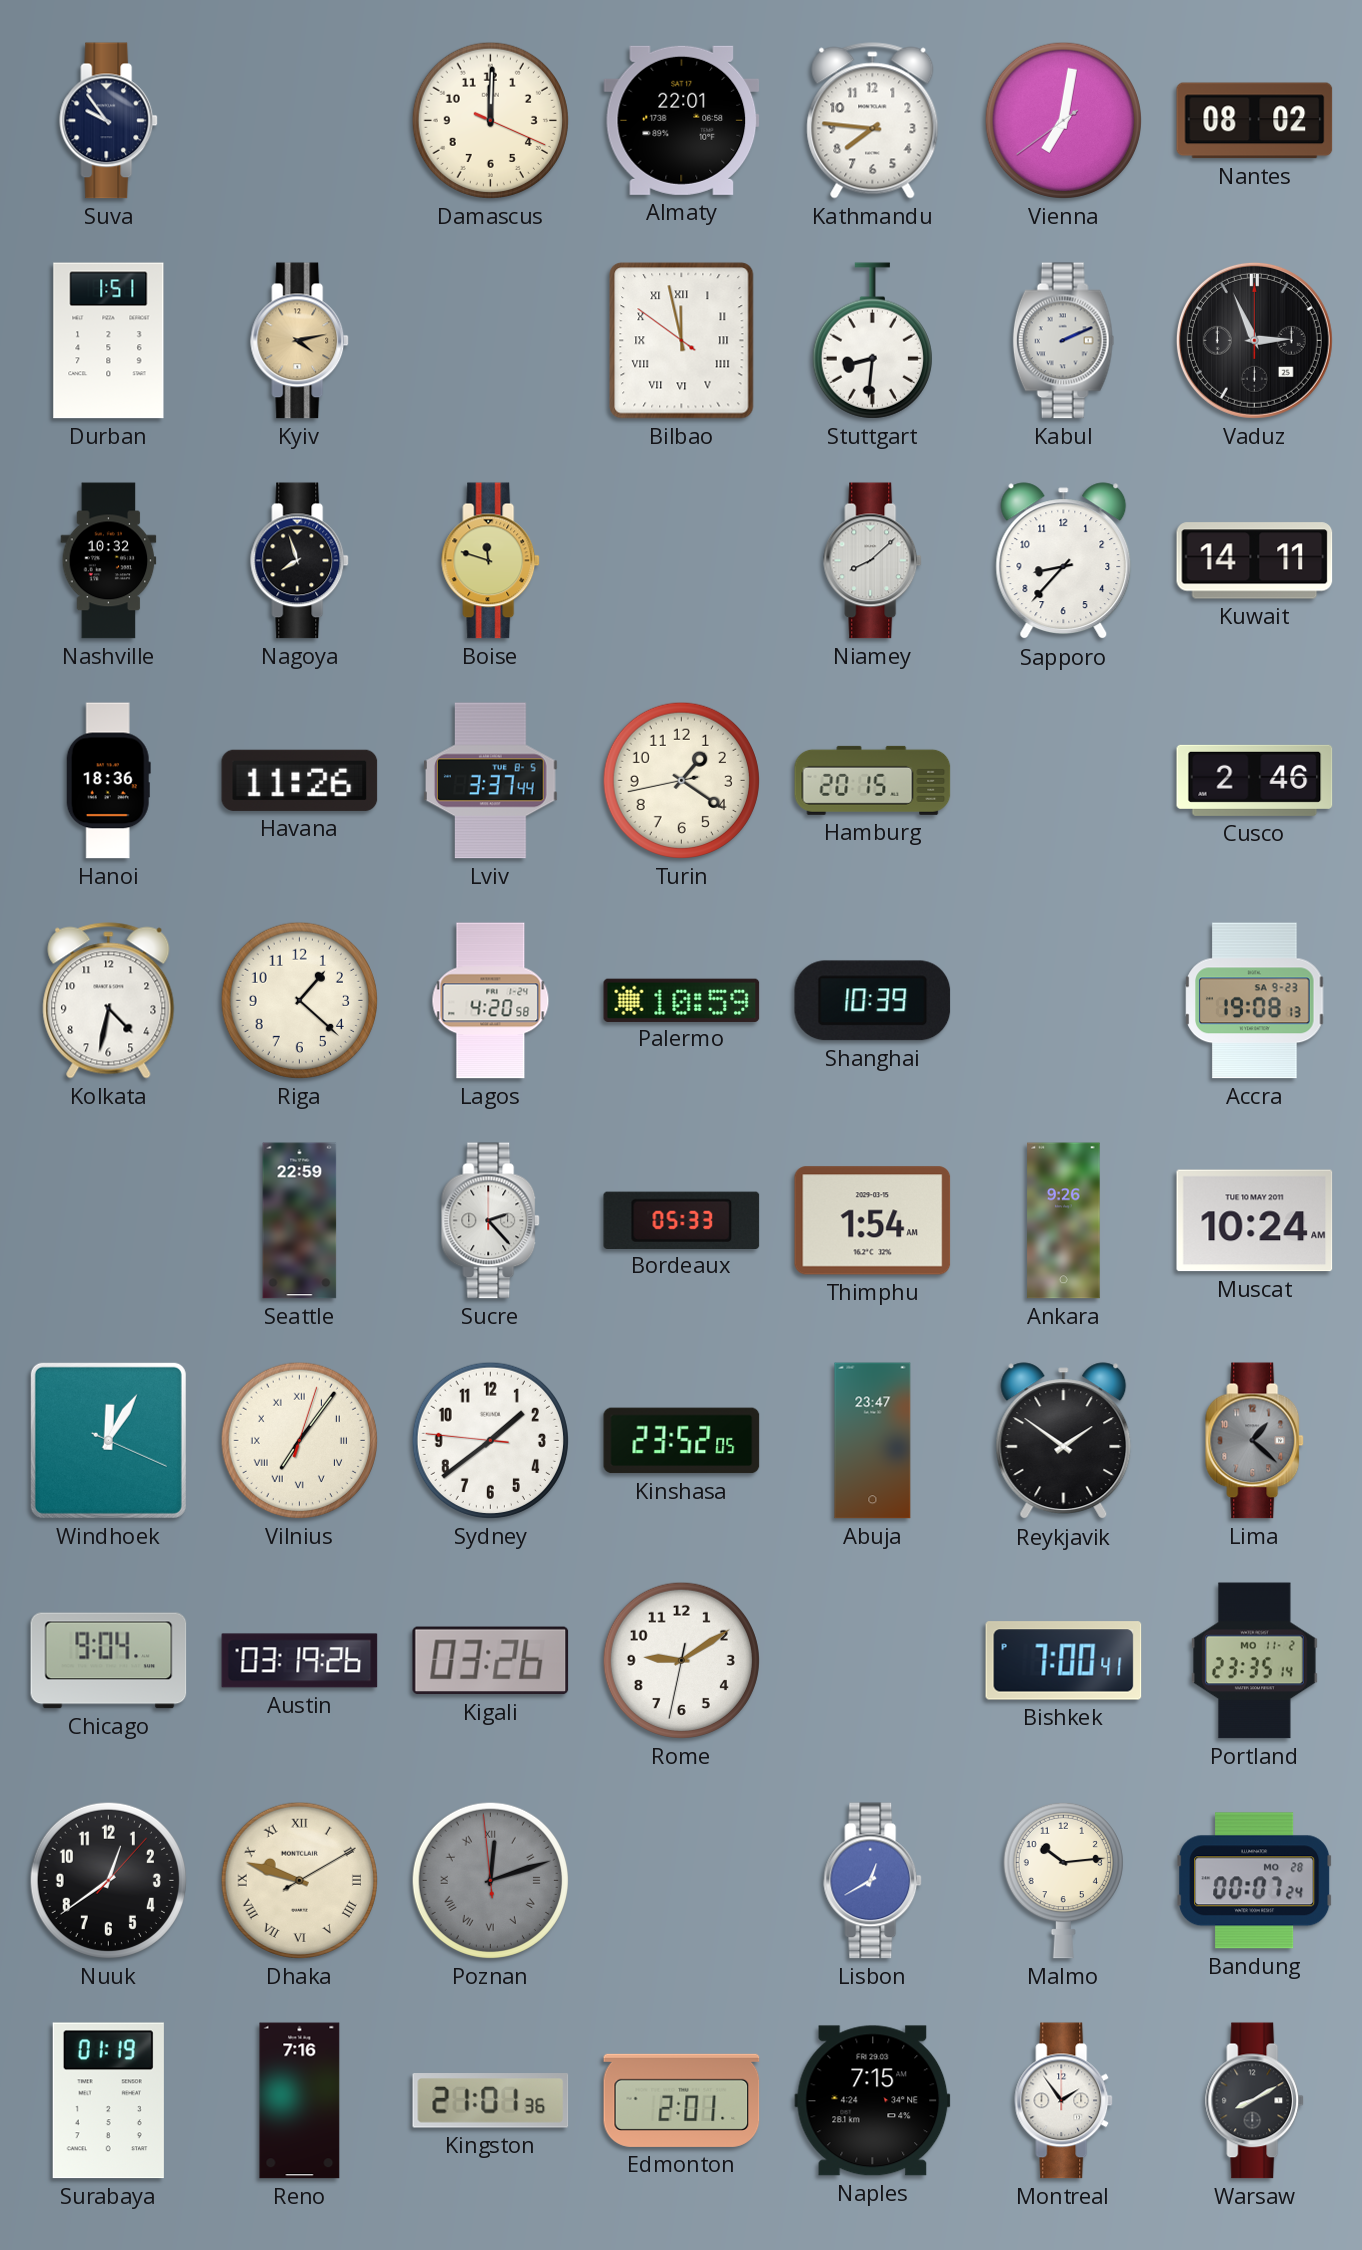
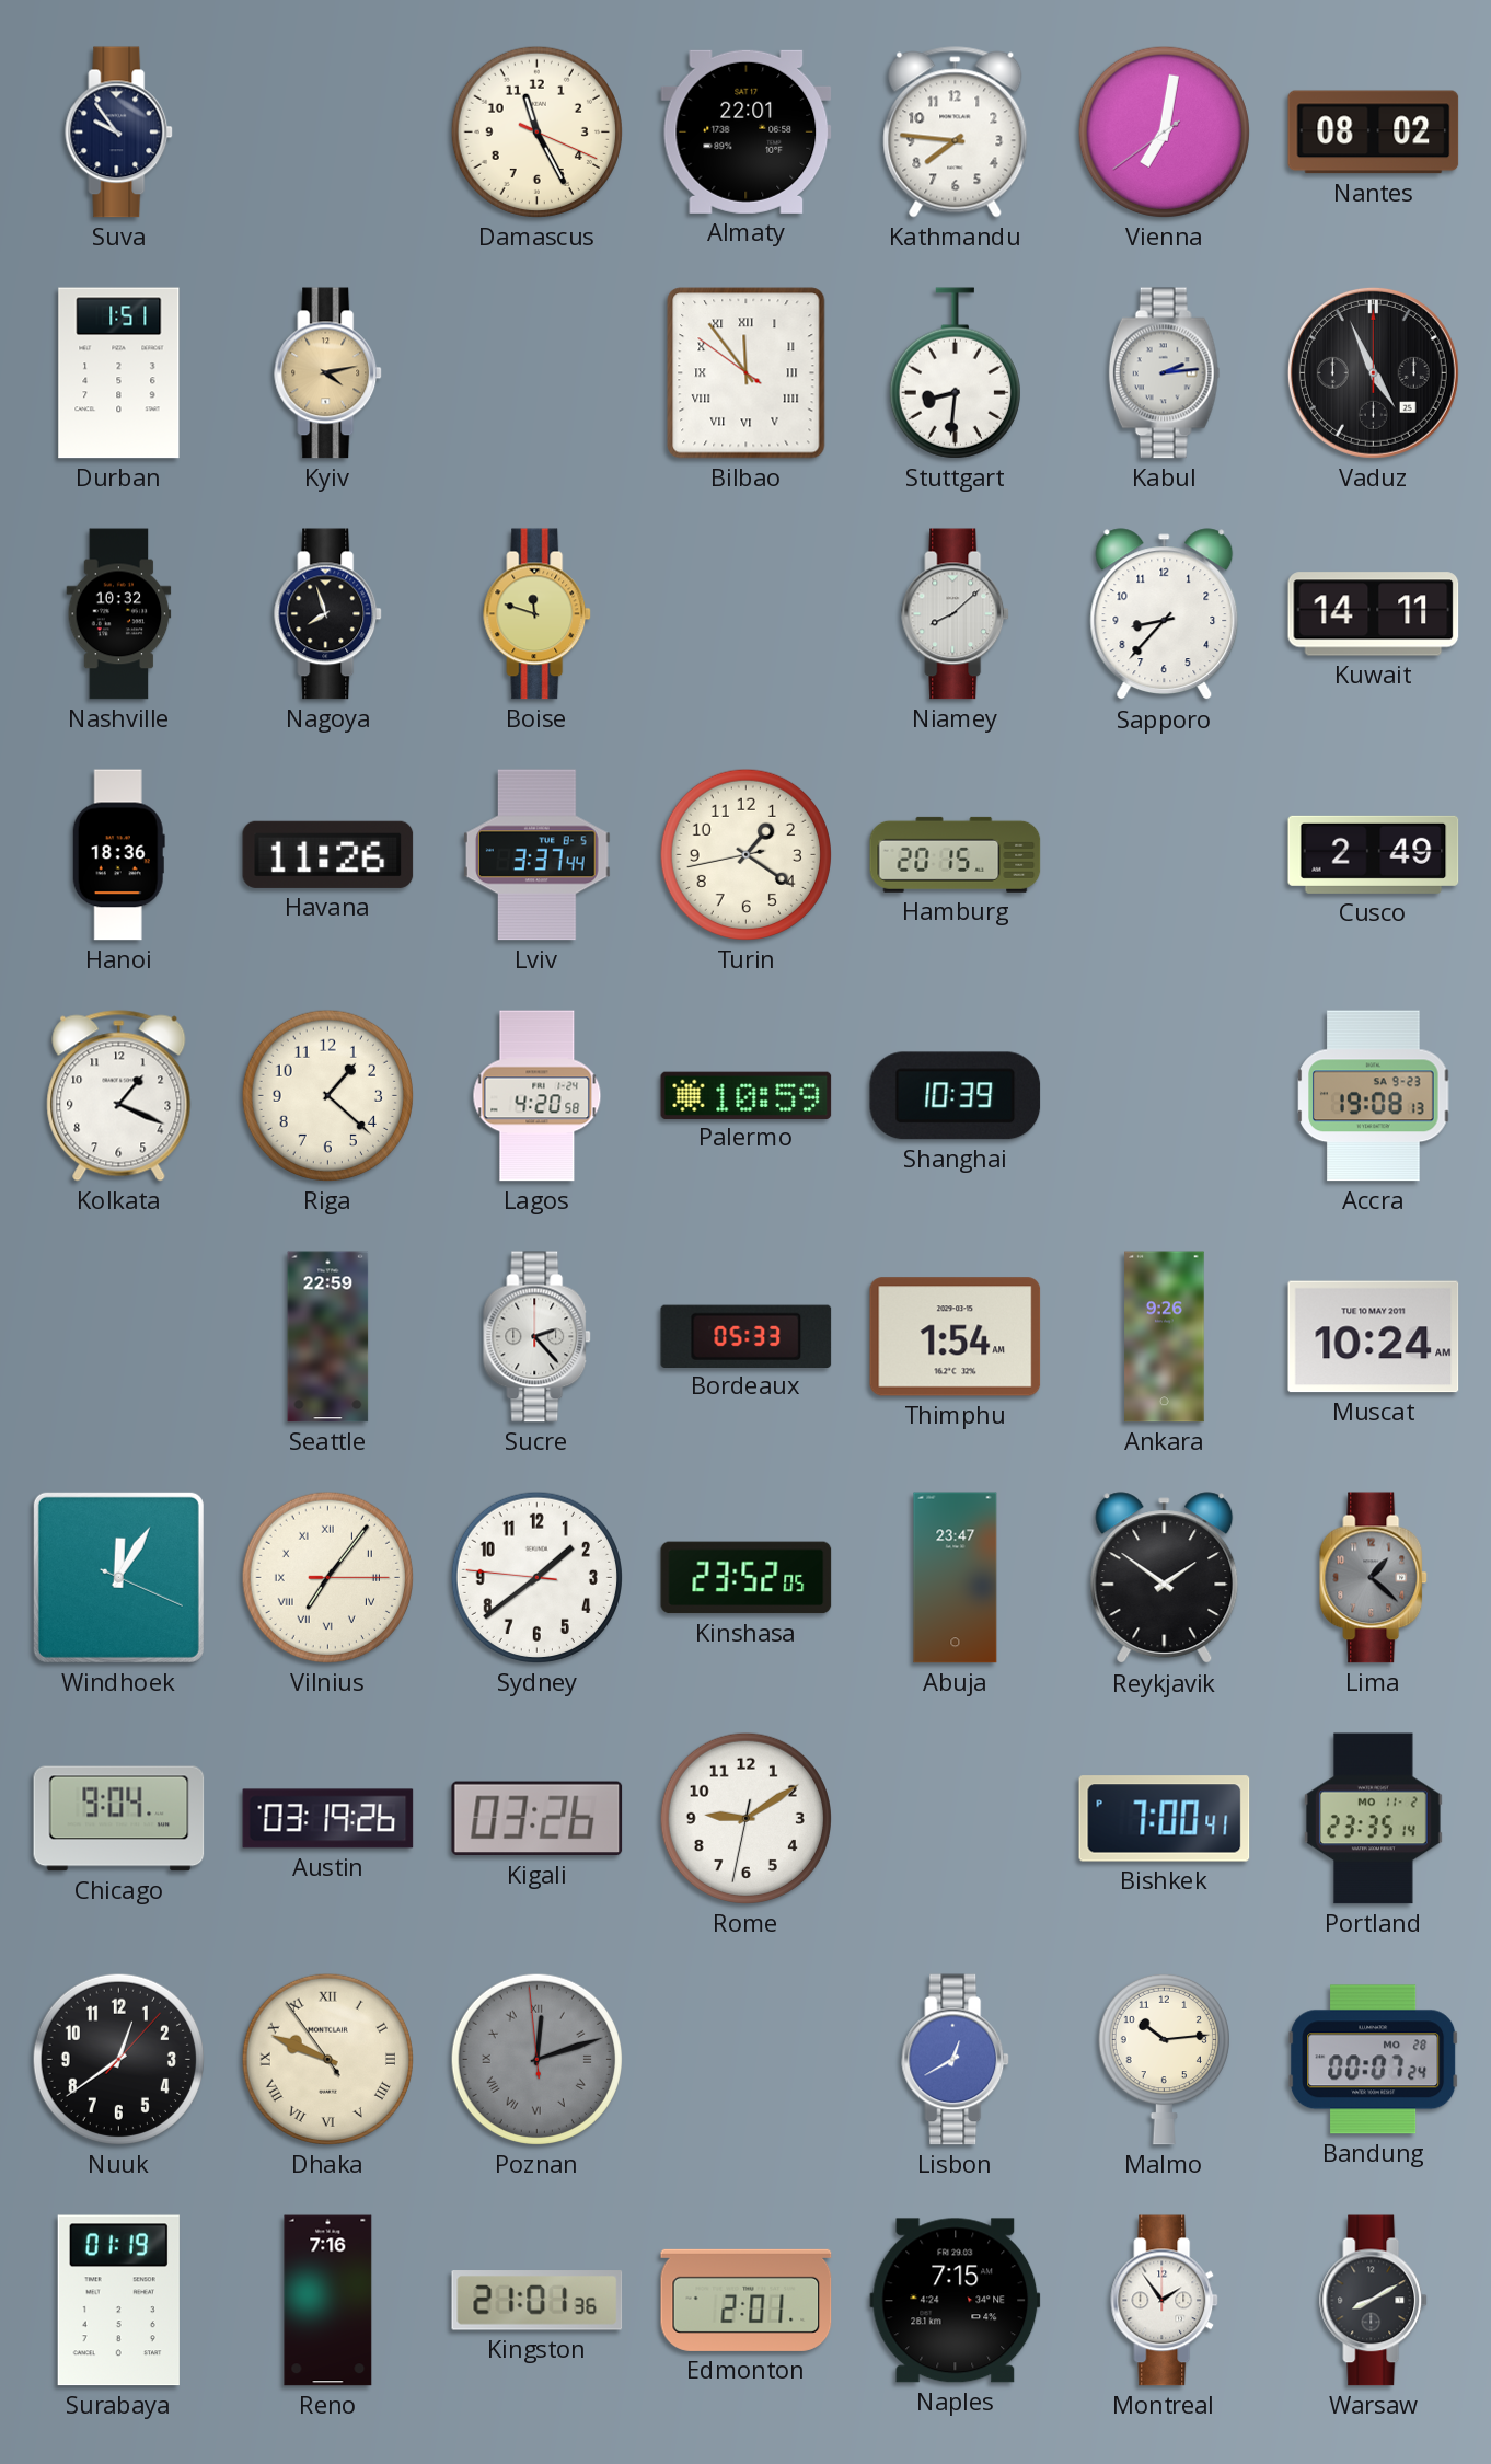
Damascus: 12:00 -> 11:25
Bilbao: 11:57 -> 11:53
Kabul: 2:11 -> 2:14
Vaduz: 2:56 -> 4:56
Cusco: 2:46 -> 2:49
Kolkata: 4:32 -> 1:19
Vilnius: 7:06:03 -> 7:06:15
Dhaka: 9:48:10 -> 9:48:54
